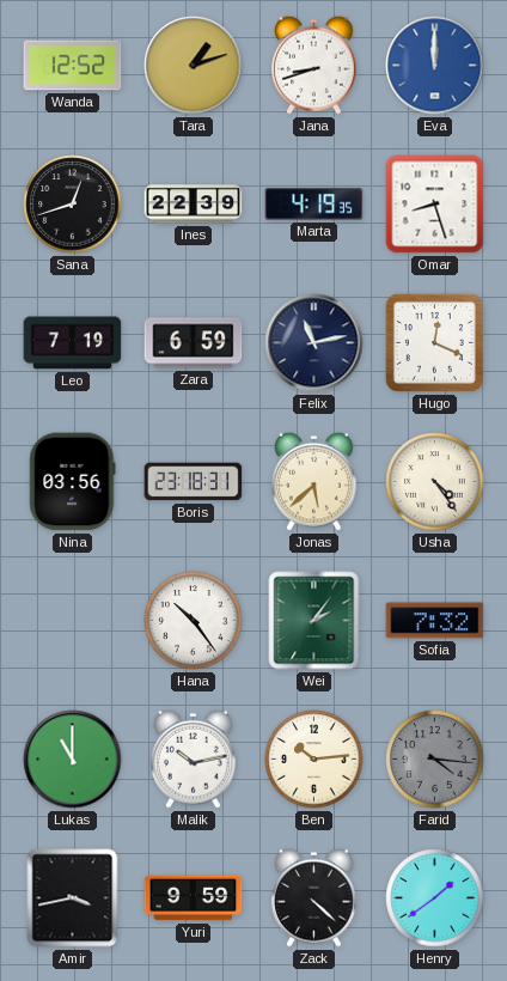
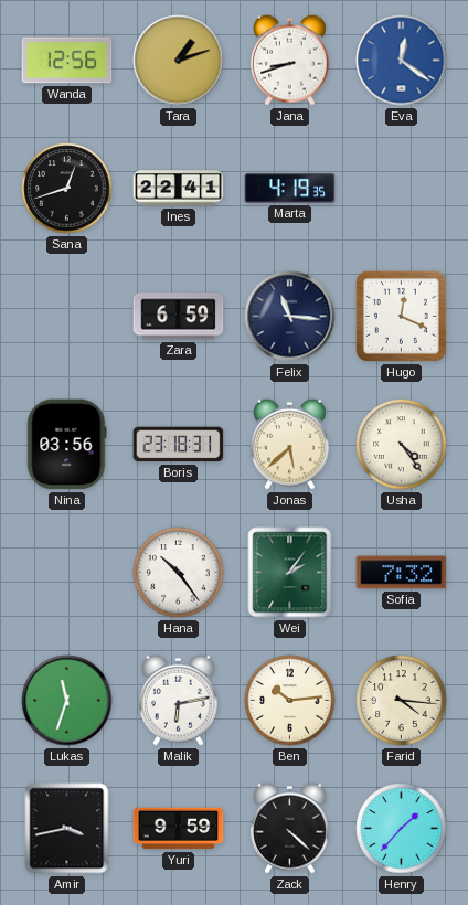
Wanda: 12:52 -> 12:56
Eva: 12:00 -> 12:21
Ines: 22:39 -> 22:41
Omar: 8:27 -> none
Leo: 7:19 -> none
Felix: 11:13 -> 11:16
Lukas: 11:00 -> 11:33
Malik: 10:13 -> 6:13
Farid dial: grey -> cream
Henry: 1:39 -> 1:37
